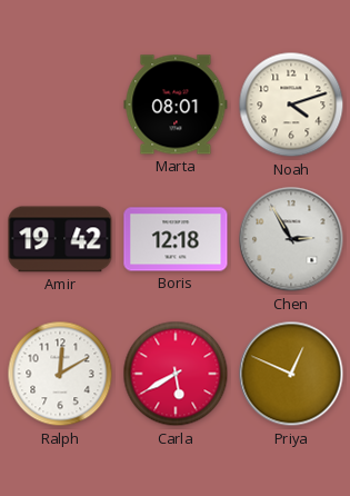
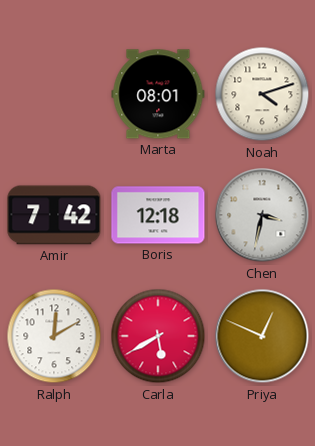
Amir: 19:42 -> 7:42
Chen: 2:55 -> 3:32
